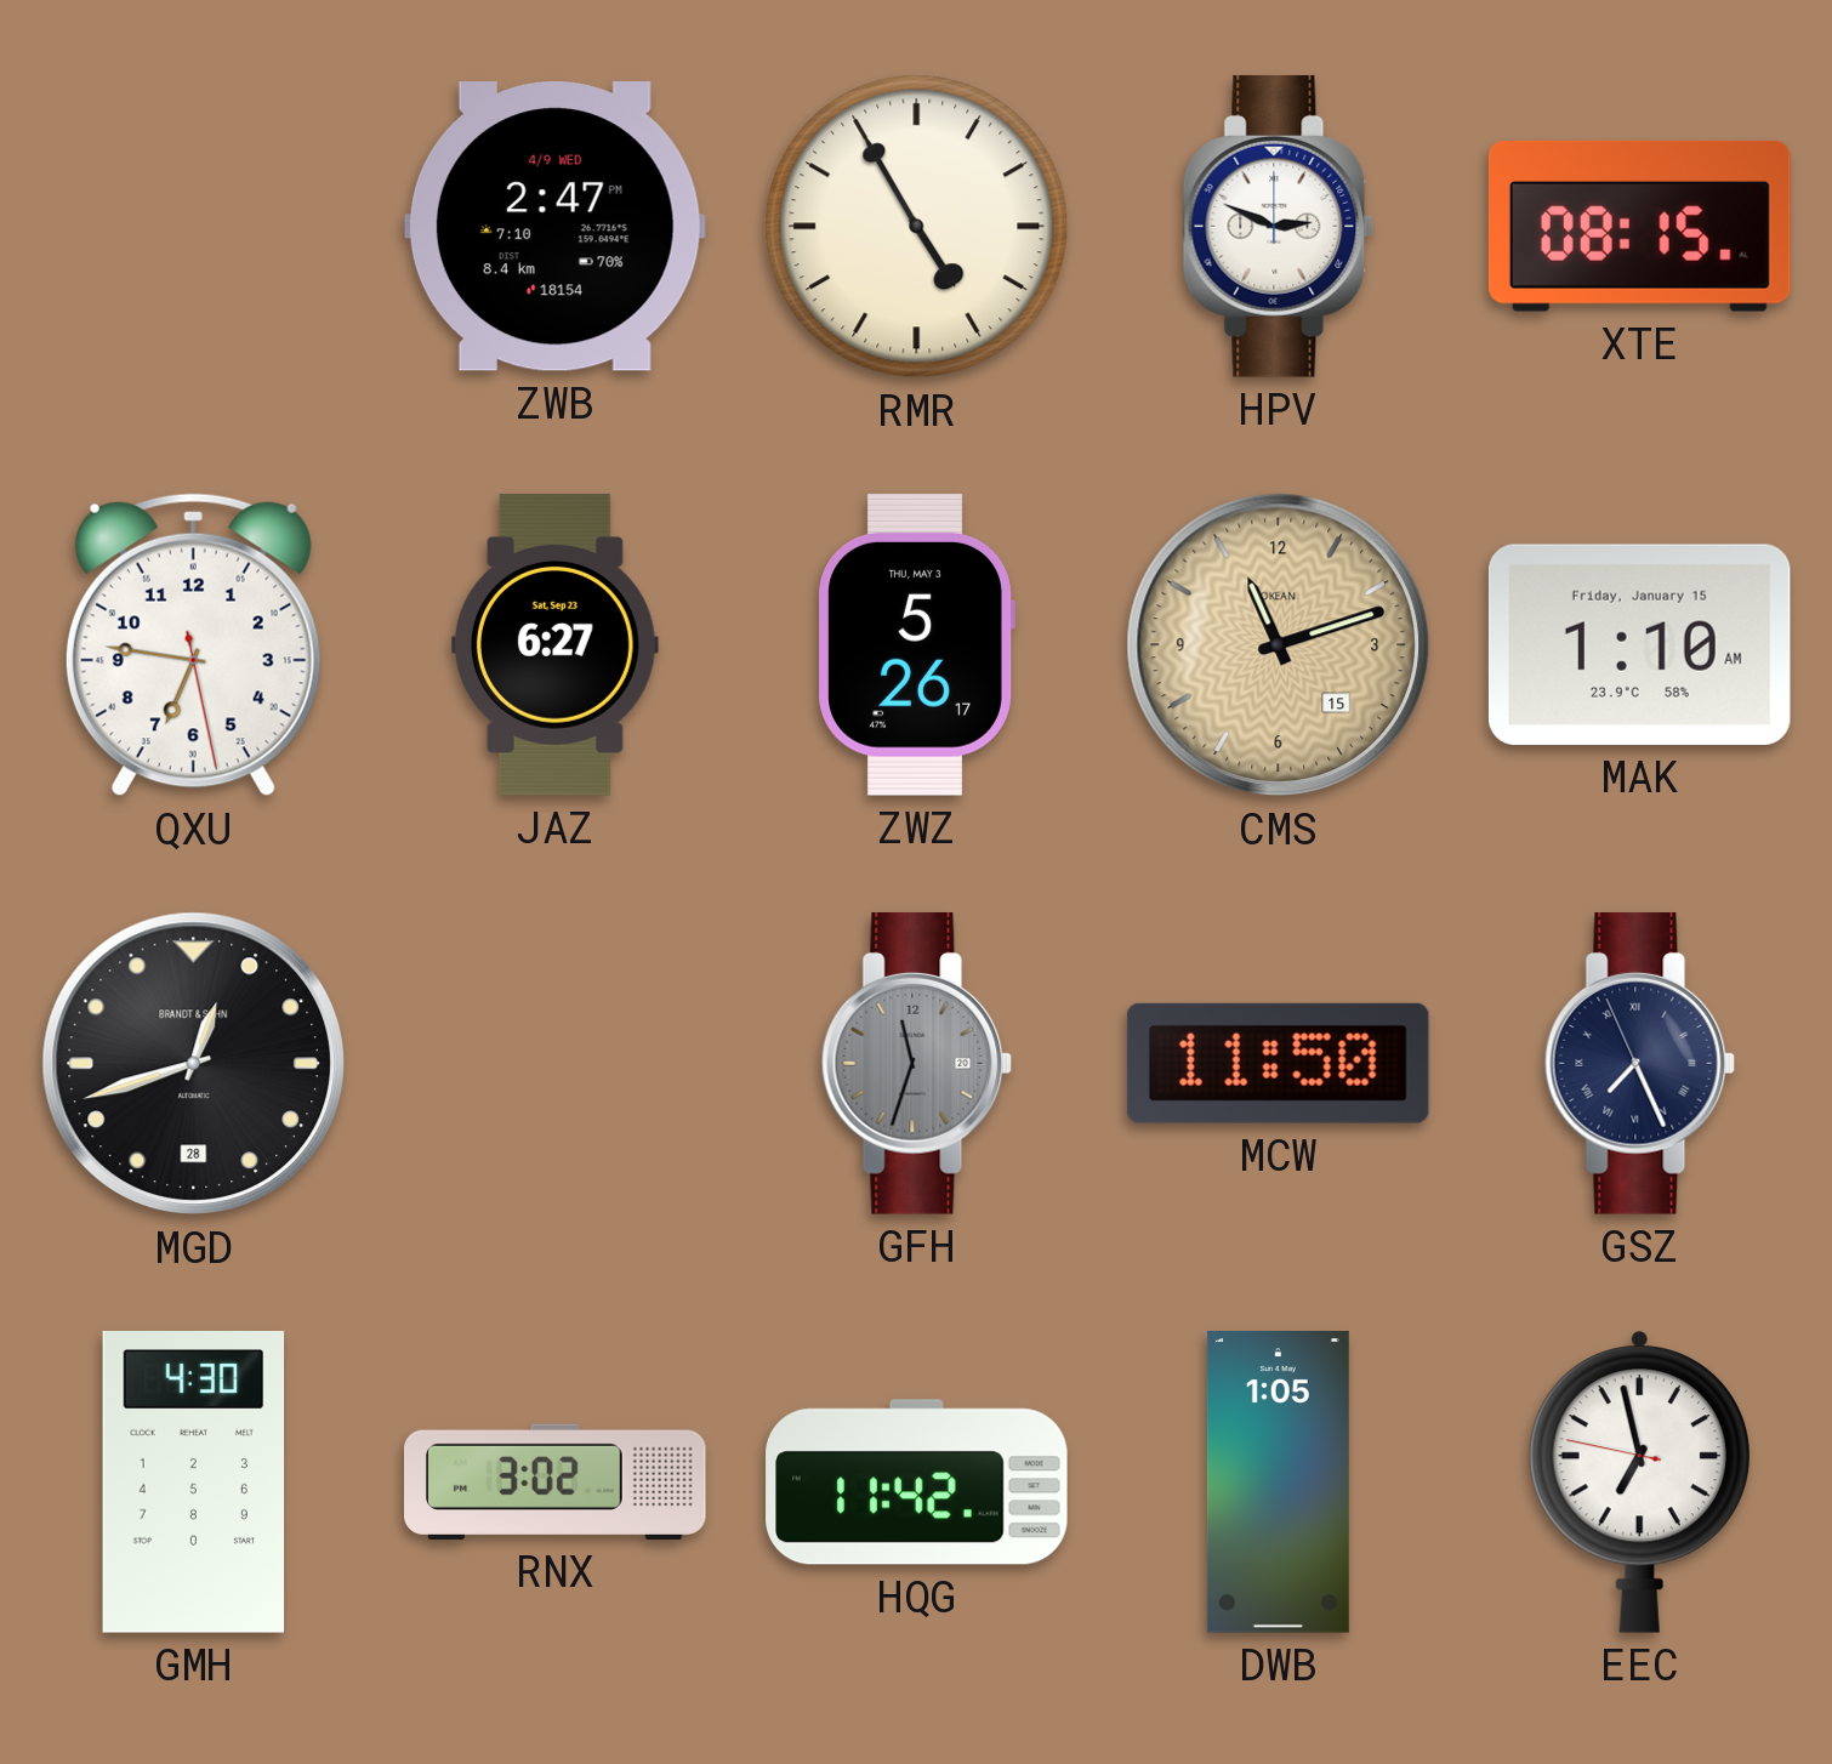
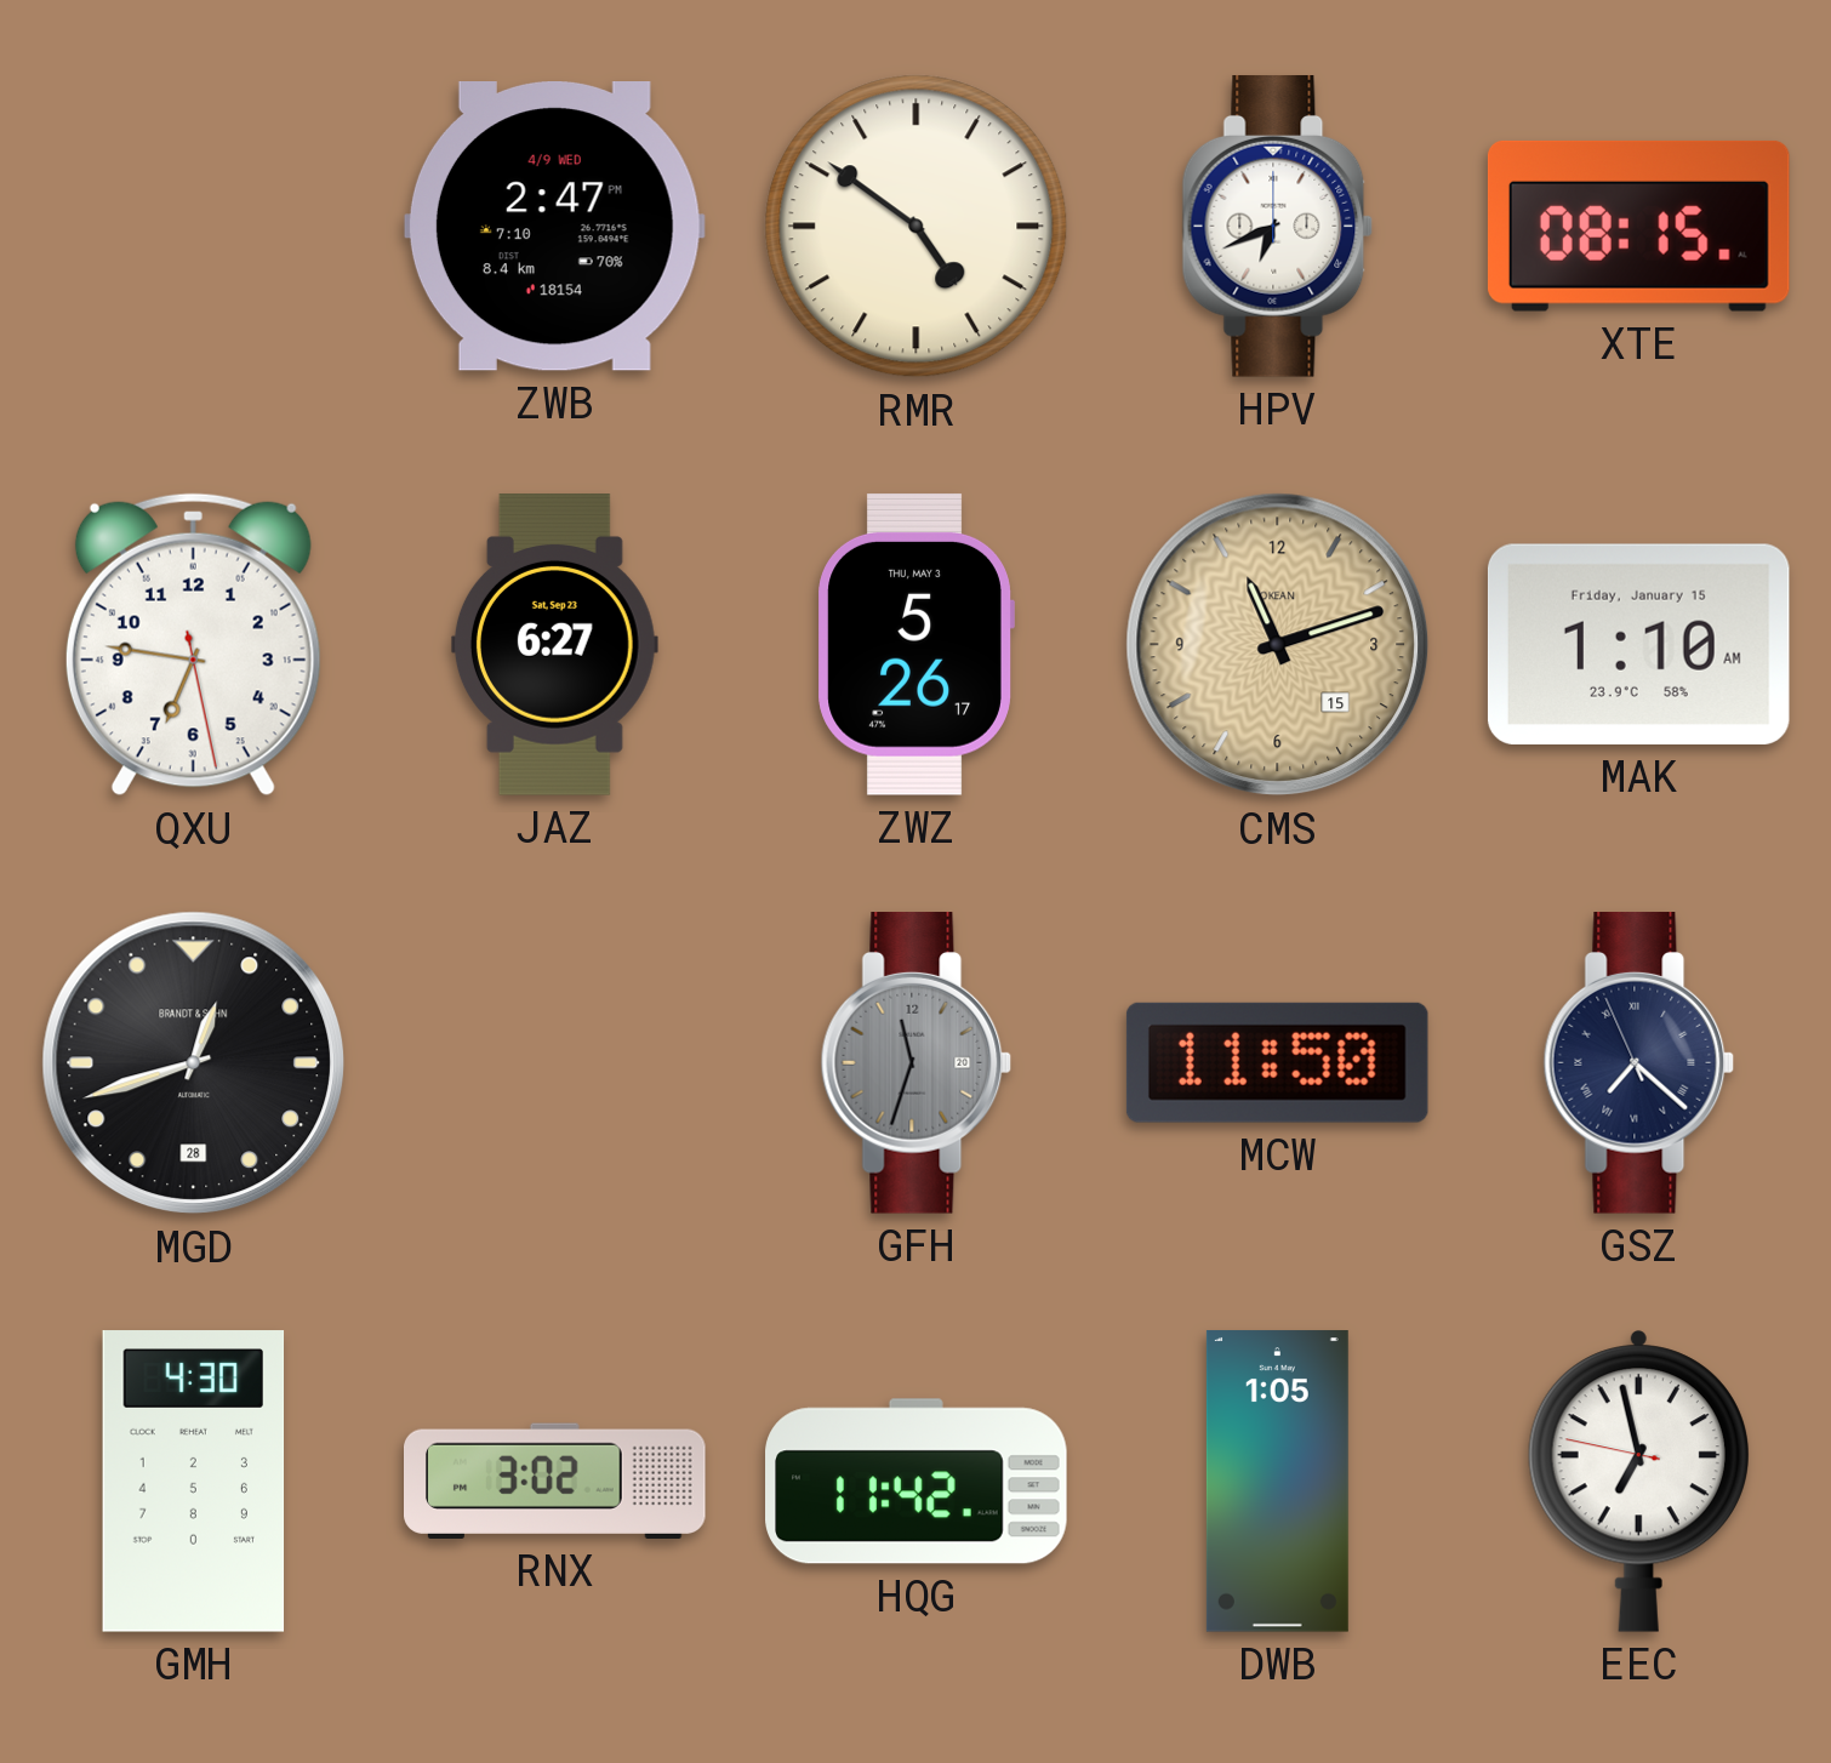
RMR: 4:55 -> 4:51
HPV: 2:49 -> 6:41
GSZ: 7:25 -> 7:21
